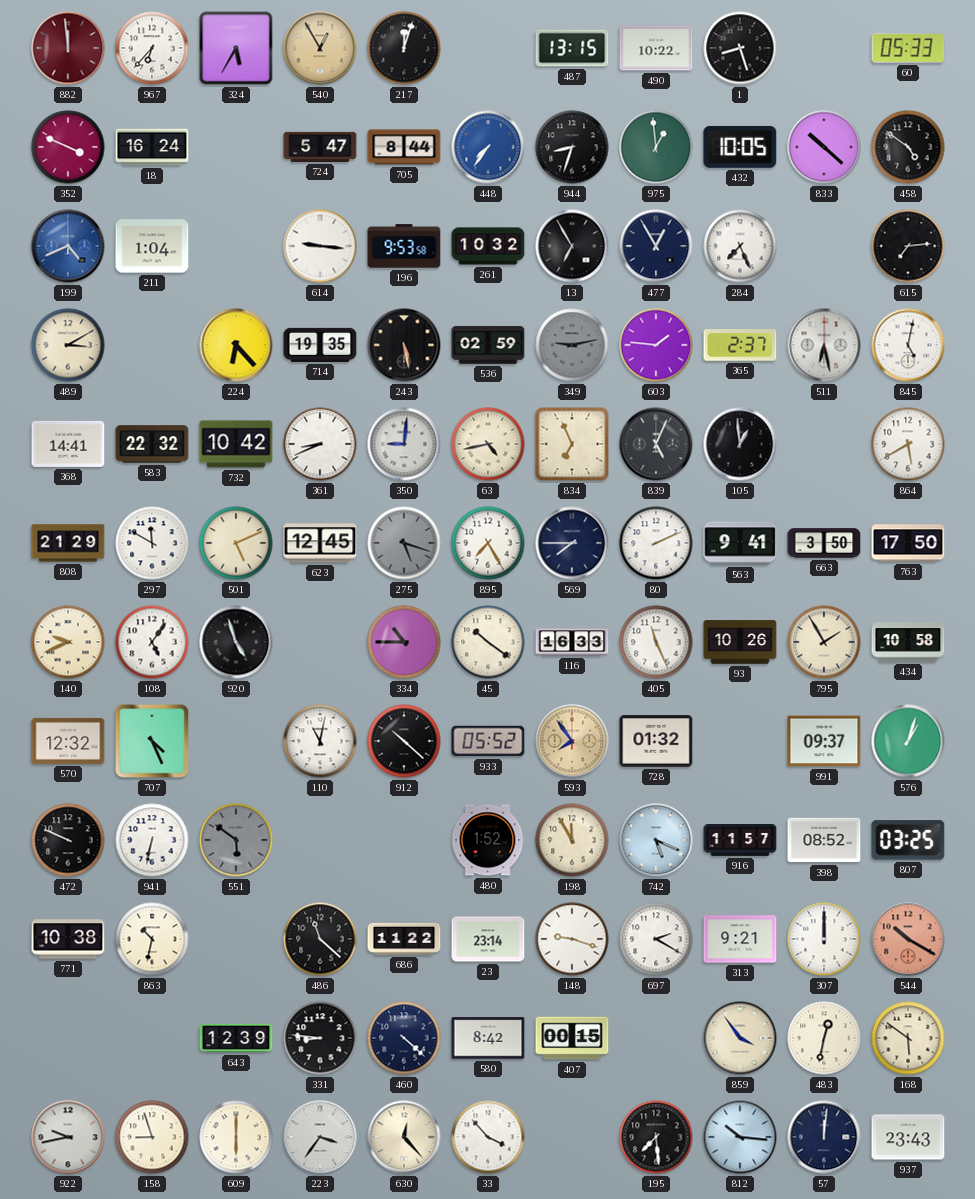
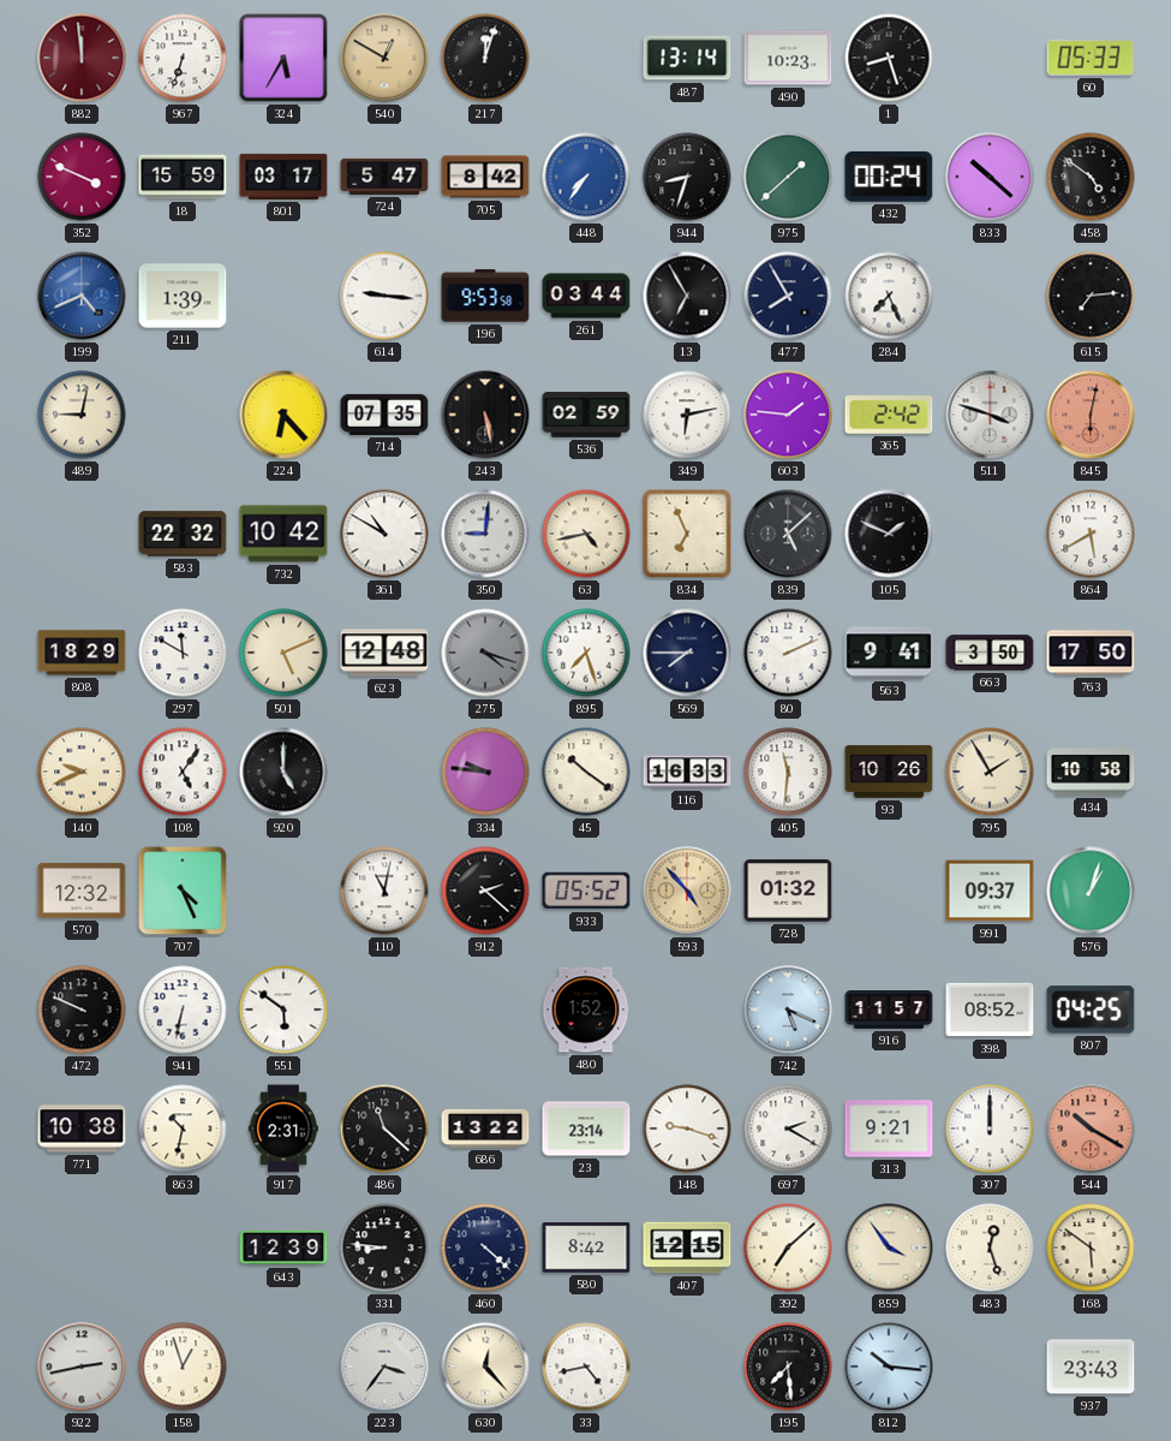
967: 6:37 -> 6:33
540: 12:55 -> 12:50
487: 13:15 -> 13:14
490: 10:22 -> 10:23
18: 16:24 -> 15:59
801: none -> 03:17
705: 8:44 -> 8:42
975: 12:59 -> 1:38
432: 10:05 -> 00:24
211: 1:04 -> 1:39
261: 10:32 -> 03:44
477: 12:55 -> 7:55
489: 3:10 -> 9:02
714: 19:35 -> 07:35
349: 9:13 -> 6:13
349 dial: grey -> white
365: 2:37 -> 2:42
511: 6:28 -> 3:48
845: 5:02 -> 6:02
845 dial: white -> salmon
368: 14:41 -> none
361: 8:41 -> 10:50
839: 5:04 -> 5:08
105: 12:59 -> 1:49
808: 21:29 -> 18:29
623: 12:45 -> 12:48
275: 5:18 -> 4:18
895: 7:25 -> 7:27
920: 4:57 -> 5:00
334: 10:45 -> 9:46
405: 11:26 -> 11:31
912: 10:22 -> 2:22
593: 7:54 -> 4:53
551 dial: grey -> white
198: 11:55 -> none
807: 03:25 -> 04:25
917: none -> 2:31
686: 11:22 -> 13:22
407: 00:15 -> 12:15
392: none -> 7:08
483: 12:32 -> 12:27
922: 9:43 -> 2:43
158: 8:57 -> 12:57
609: 6:00 -> none
33: 3:53 -> 4:43
57: 12:01 -> none
